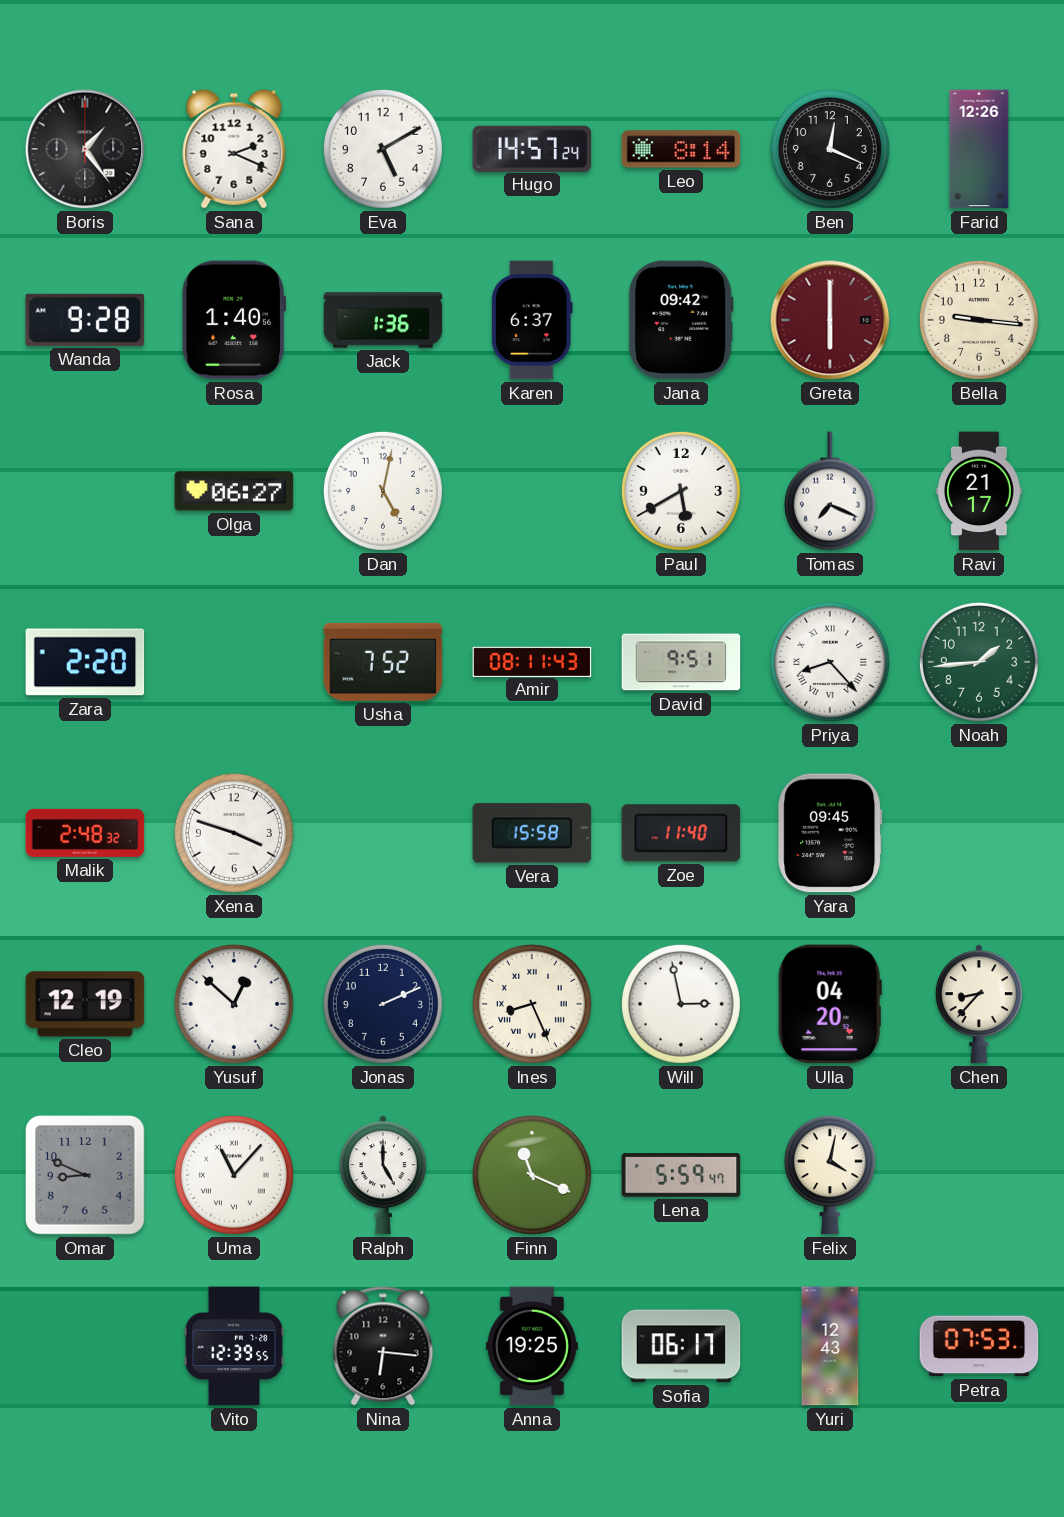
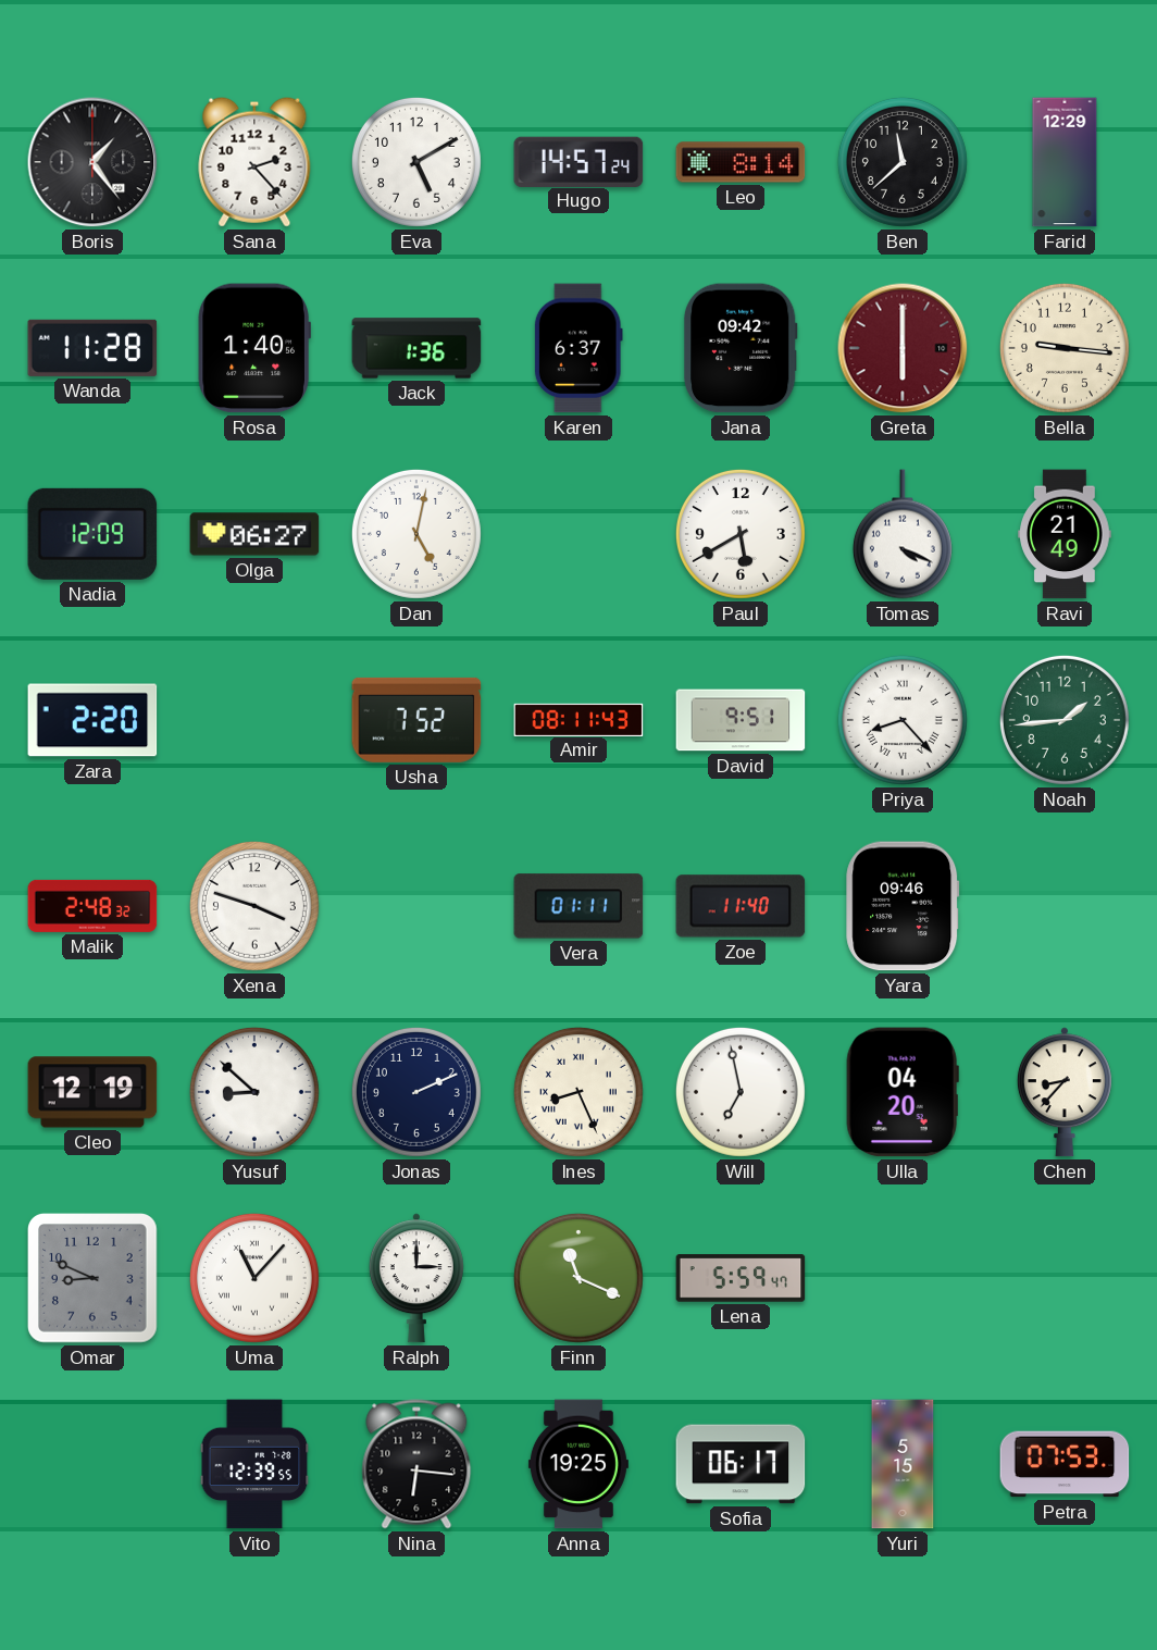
Sana: 2:19 -> 2:23
Ben: 12:19 -> 11:38
Farid: 12:26 -> 12:29
Wanda: 9:28 -> 11:28
Nadia: none -> 12:09
Tomas: 7:19 -> 4:19
Ravi: 21:17 -> 21:49
Vera: 15:58 -> 01:11
Yara: 09:45 -> 09:46
Yusuf: 12:52 -> 8:52
Will: 2:58 -> 6:58
Ralph: 5:00 -> 3:00
Felix: 4:02 -> none
Yuri: 12:43 -> 5:15
